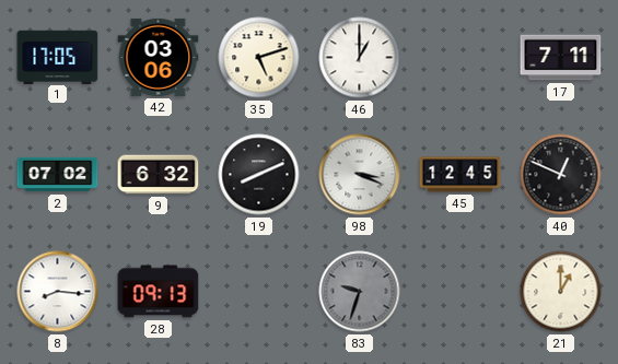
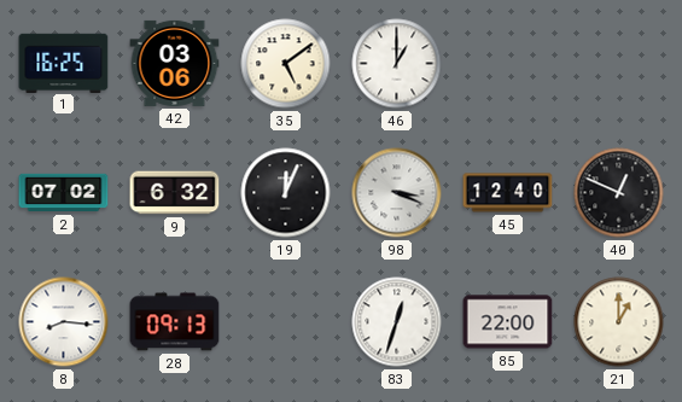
1: 17:05 -> 16:25
35: 5:12 -> 5:09
17: 7:11 -> none
19: 8:11 -> 12:04
45: 12:45 -> 12:40
83: 9:33 -> 12:33
83 dial: grey -> white
85: none -> 22:00
